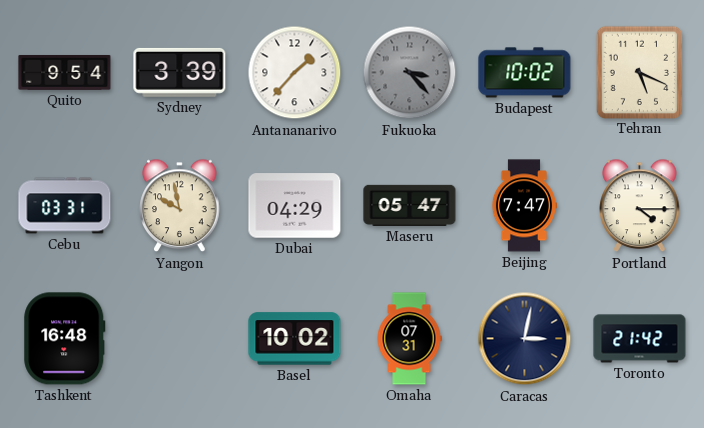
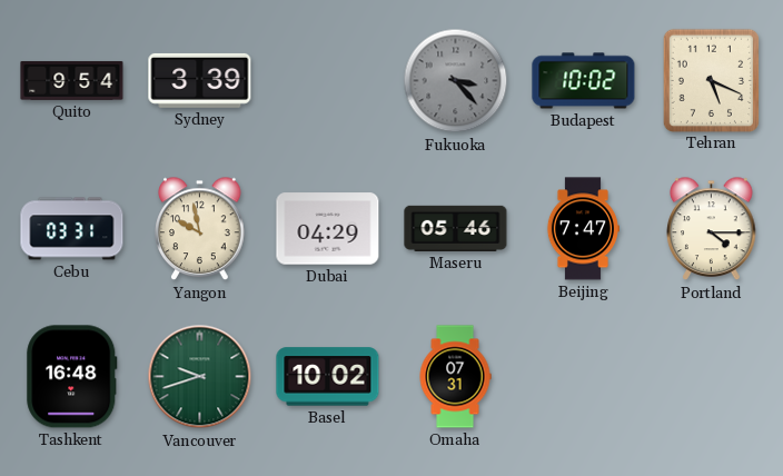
Antananarivo: 1:37 -> none
Maseru: 05:47 -> 05:46
Vancouver: none -> 9:42
Caracas: 3:02 -> none
Toronto: 21:42 -> none
